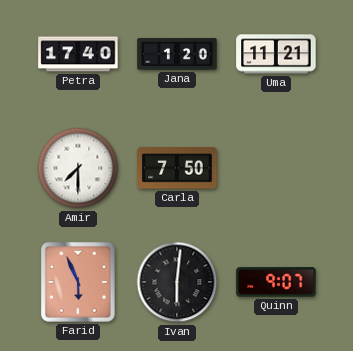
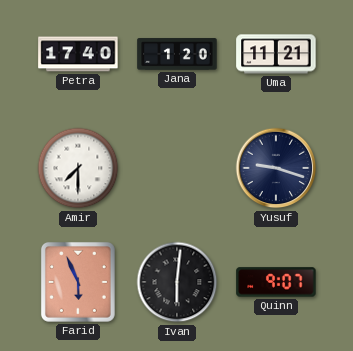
Carla: 7:50 -> none
Yusuf: none -> 9:18
